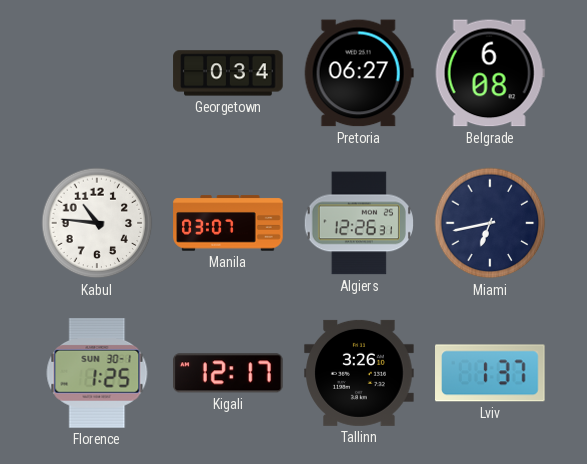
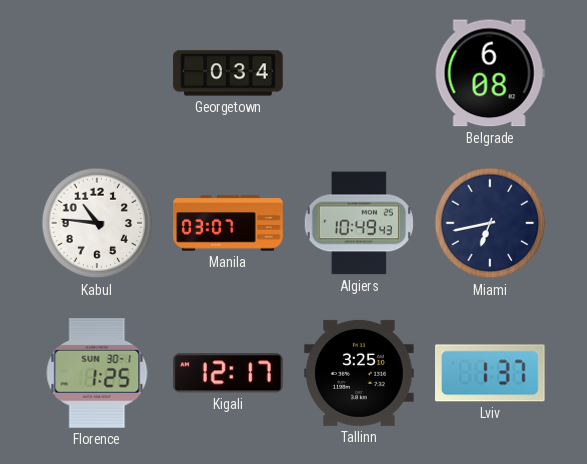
Pretoria: 06:27 -> none
Algiers: 12:26 -> 10:49
Tallinn: 3:26 -> 3:25
